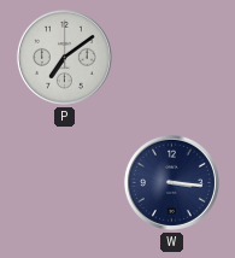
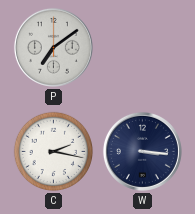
C: none -> 2:17
